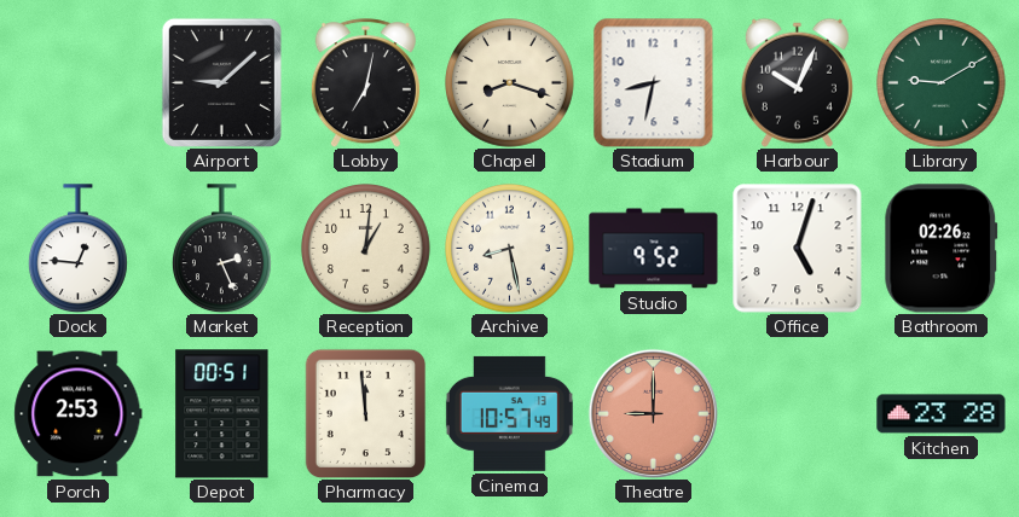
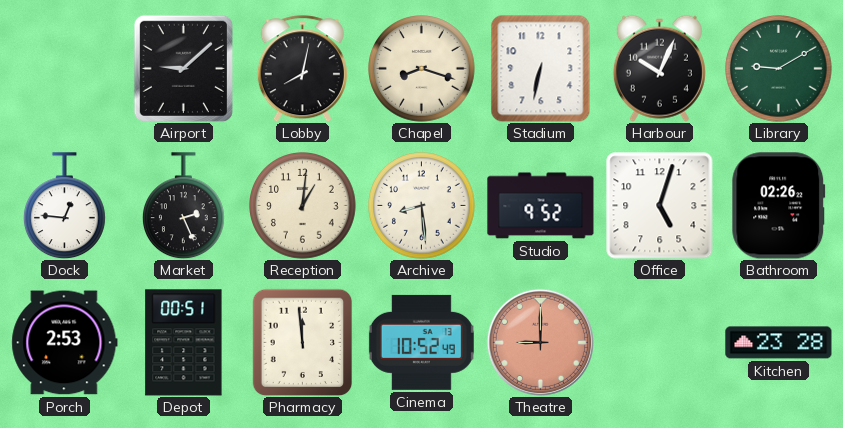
Lobby: 7:02 -> 8:02
Stadium: 8:32 -> 6:32
Archive: 8:28 -> 8:29
Cinema: 10:57 -> 10:52
